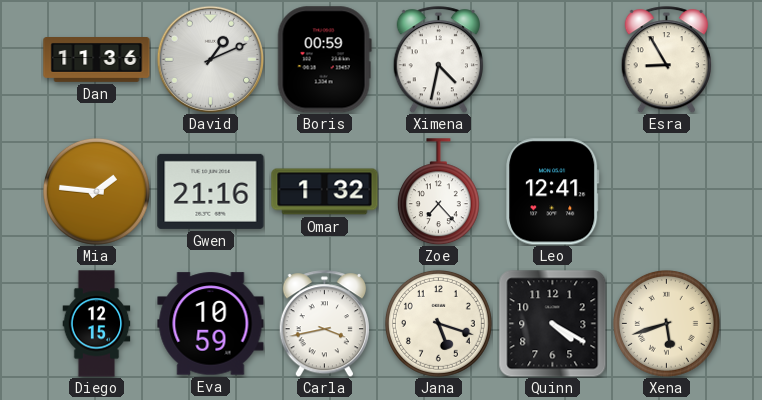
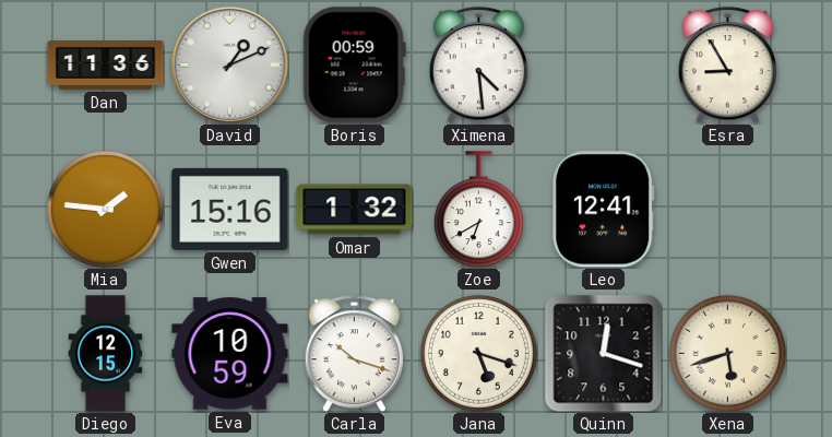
Ximena: 4:32 -> 4:29
Gwen: 21:16 -> 15:16
Zoe: 7:23 -> 6:40
Carla: 3:43 -> 10:18
Quinn: 4:20 -> 12:18
